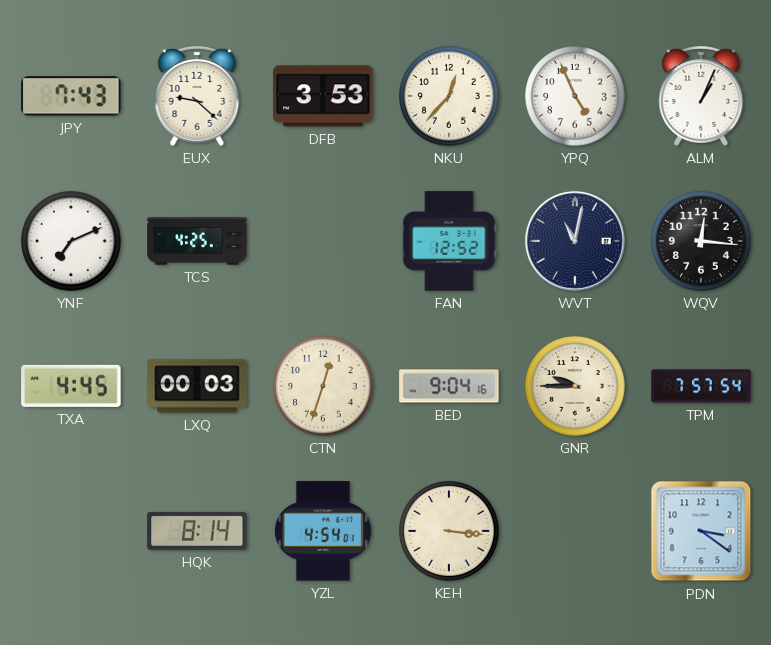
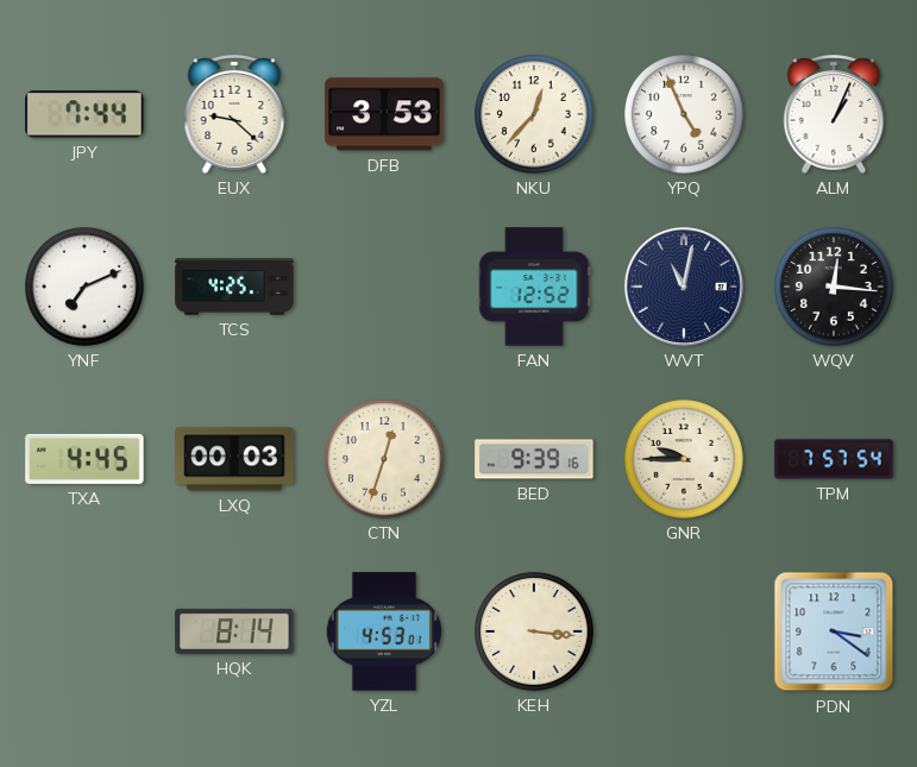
JPY: 7:43 -> 7:44
BED: 9:04 -> 9:39
YZL: 4:54 -> 4:53
